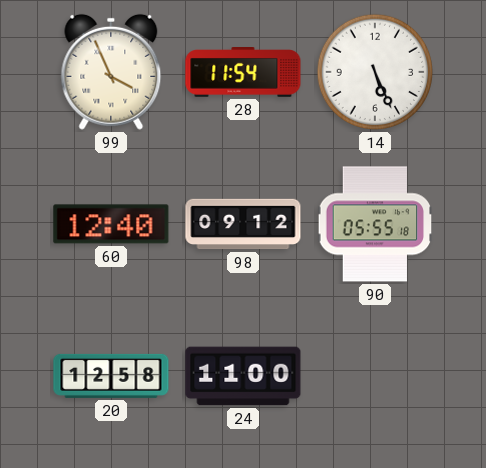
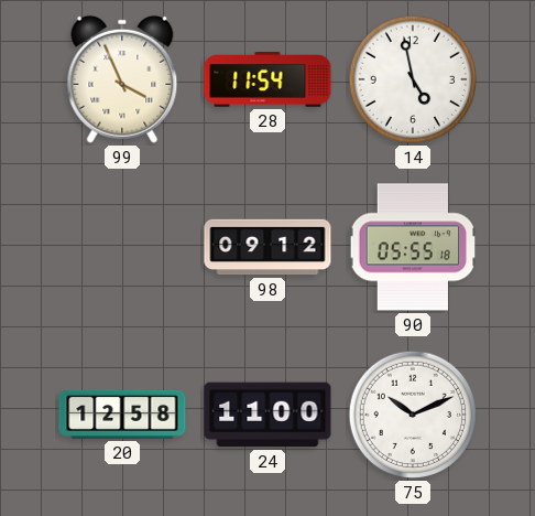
14: 5:26 -> 4:58
60: 12:40 -> none
75: none -> 10:11
